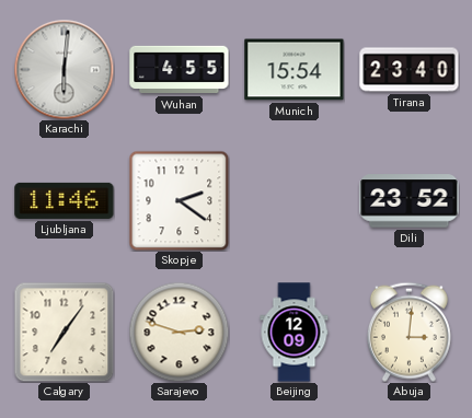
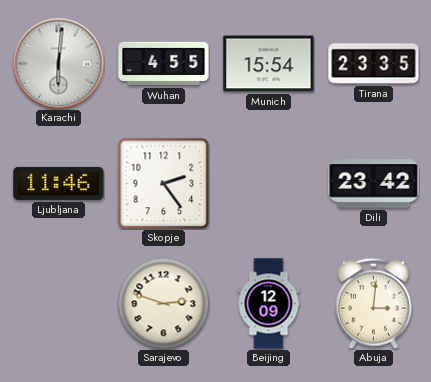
Tirana: 23:40 -> 23:35
Skopje: 2:21 -> 2:24
Dili: 23:52 -> 23:42
Calgary: 7:06 -> none
